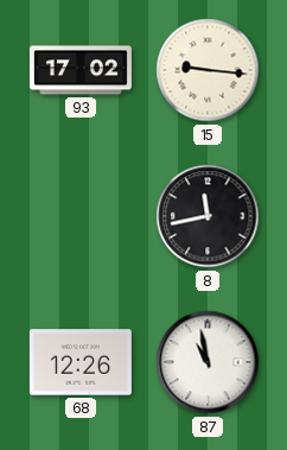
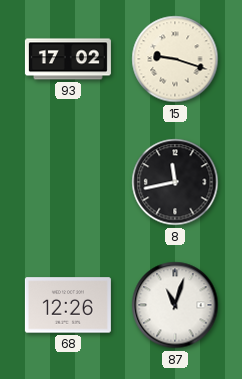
15: 9:16 -> 9:18
87: 10:58 -> 11:03
